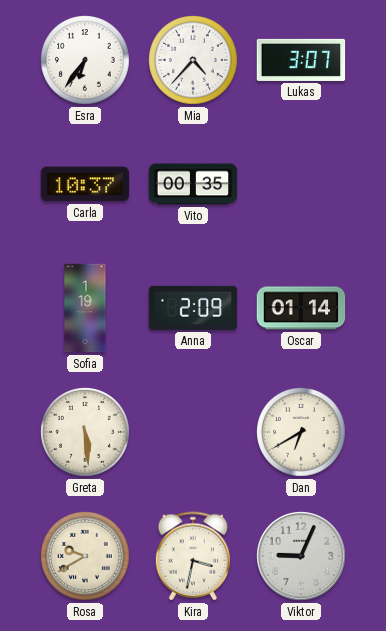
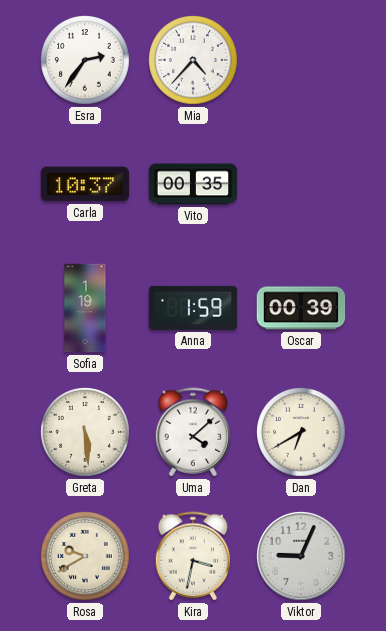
Esra: 6:36 -> 2:36
Lukas: 3:07 -> none
Anna: 2:09 -> 1:59
Oscar: 01:14 -> 00:39
Uma: none -> 4:08
